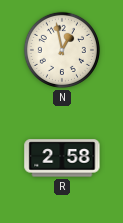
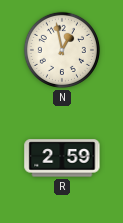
R: 2:58 -> 2:59
